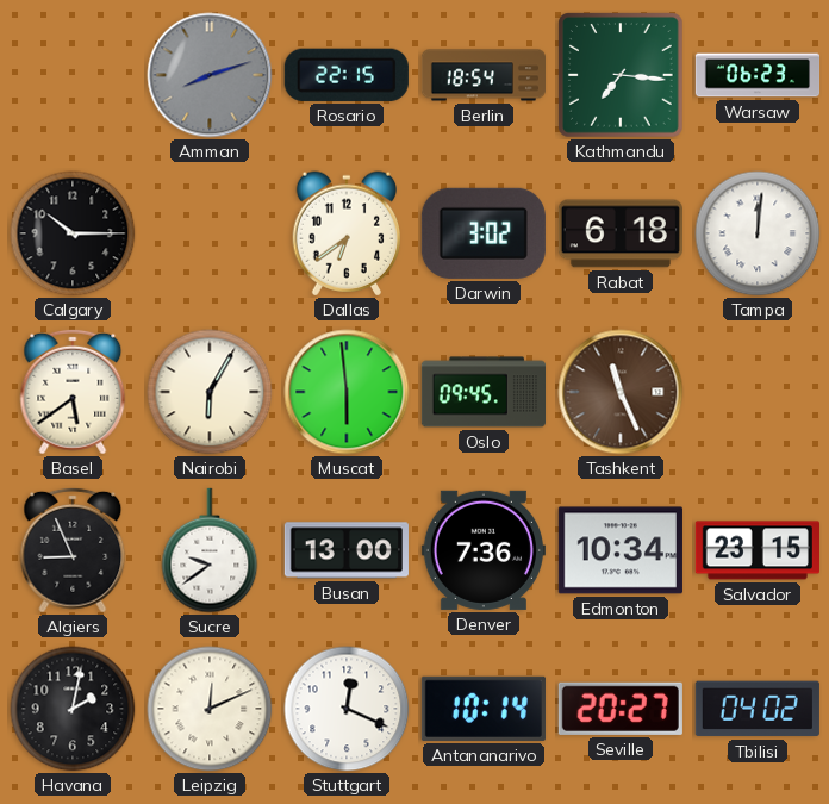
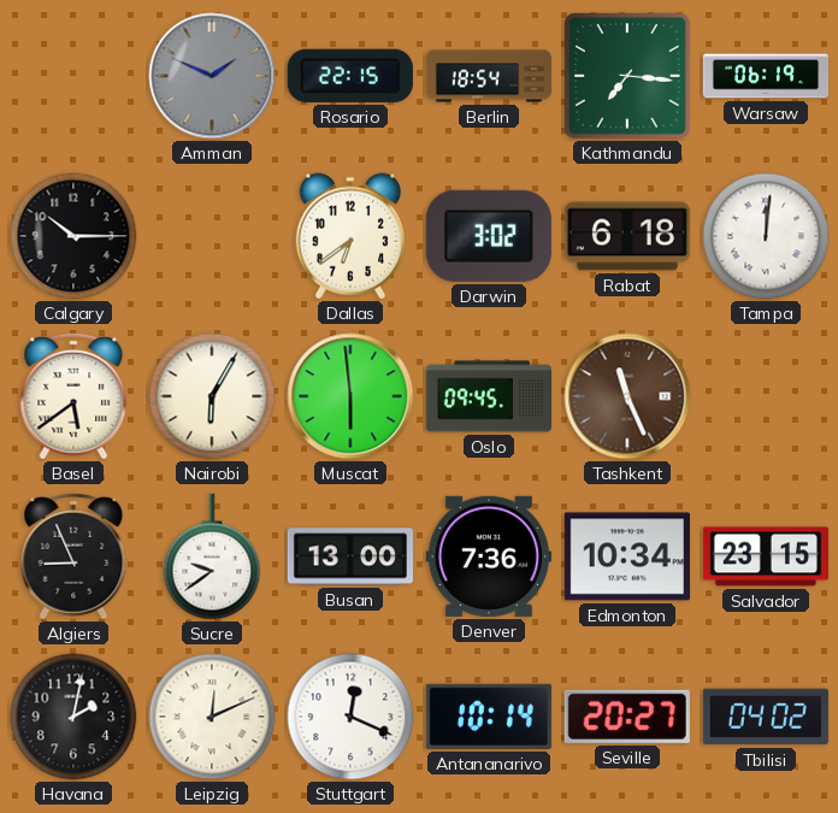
Amman: 8:12 -> 1:49
Warsaw: 06:23 -> 06:19
